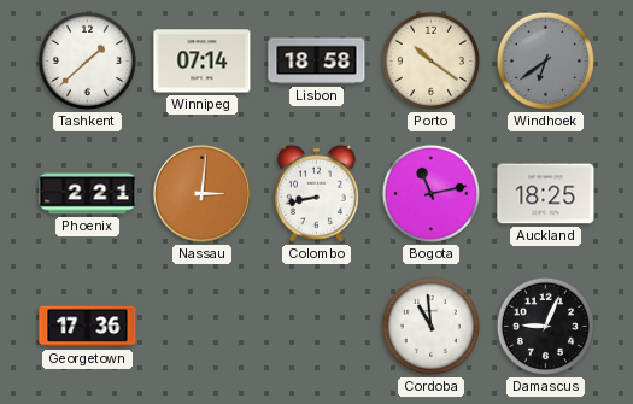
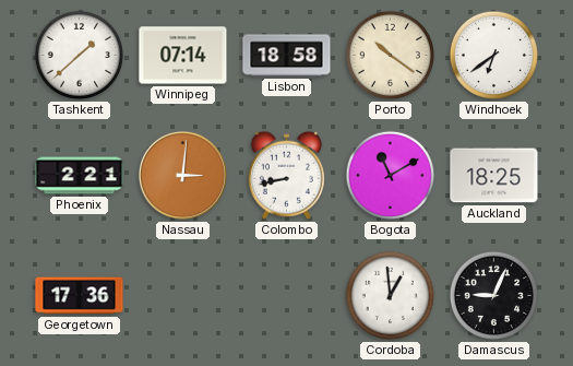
Windhoek dial: grey -> white
Bogota: 11:13 -> 11:10
Cordoba: 10:59 -> 12:59
